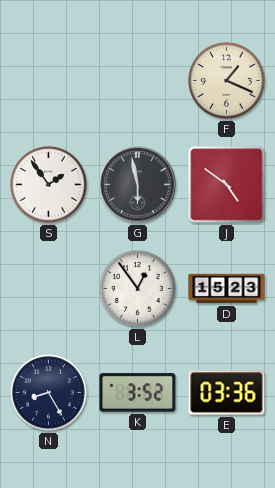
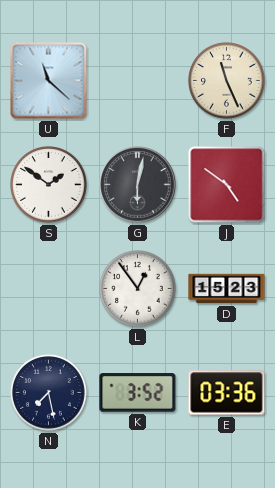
U: none -> 11:22
F: 1:19 -> 11:26
S: 1:54 -> 1:51
G: 5:58 -> 6:02
N: 8:25 -> 7:28
